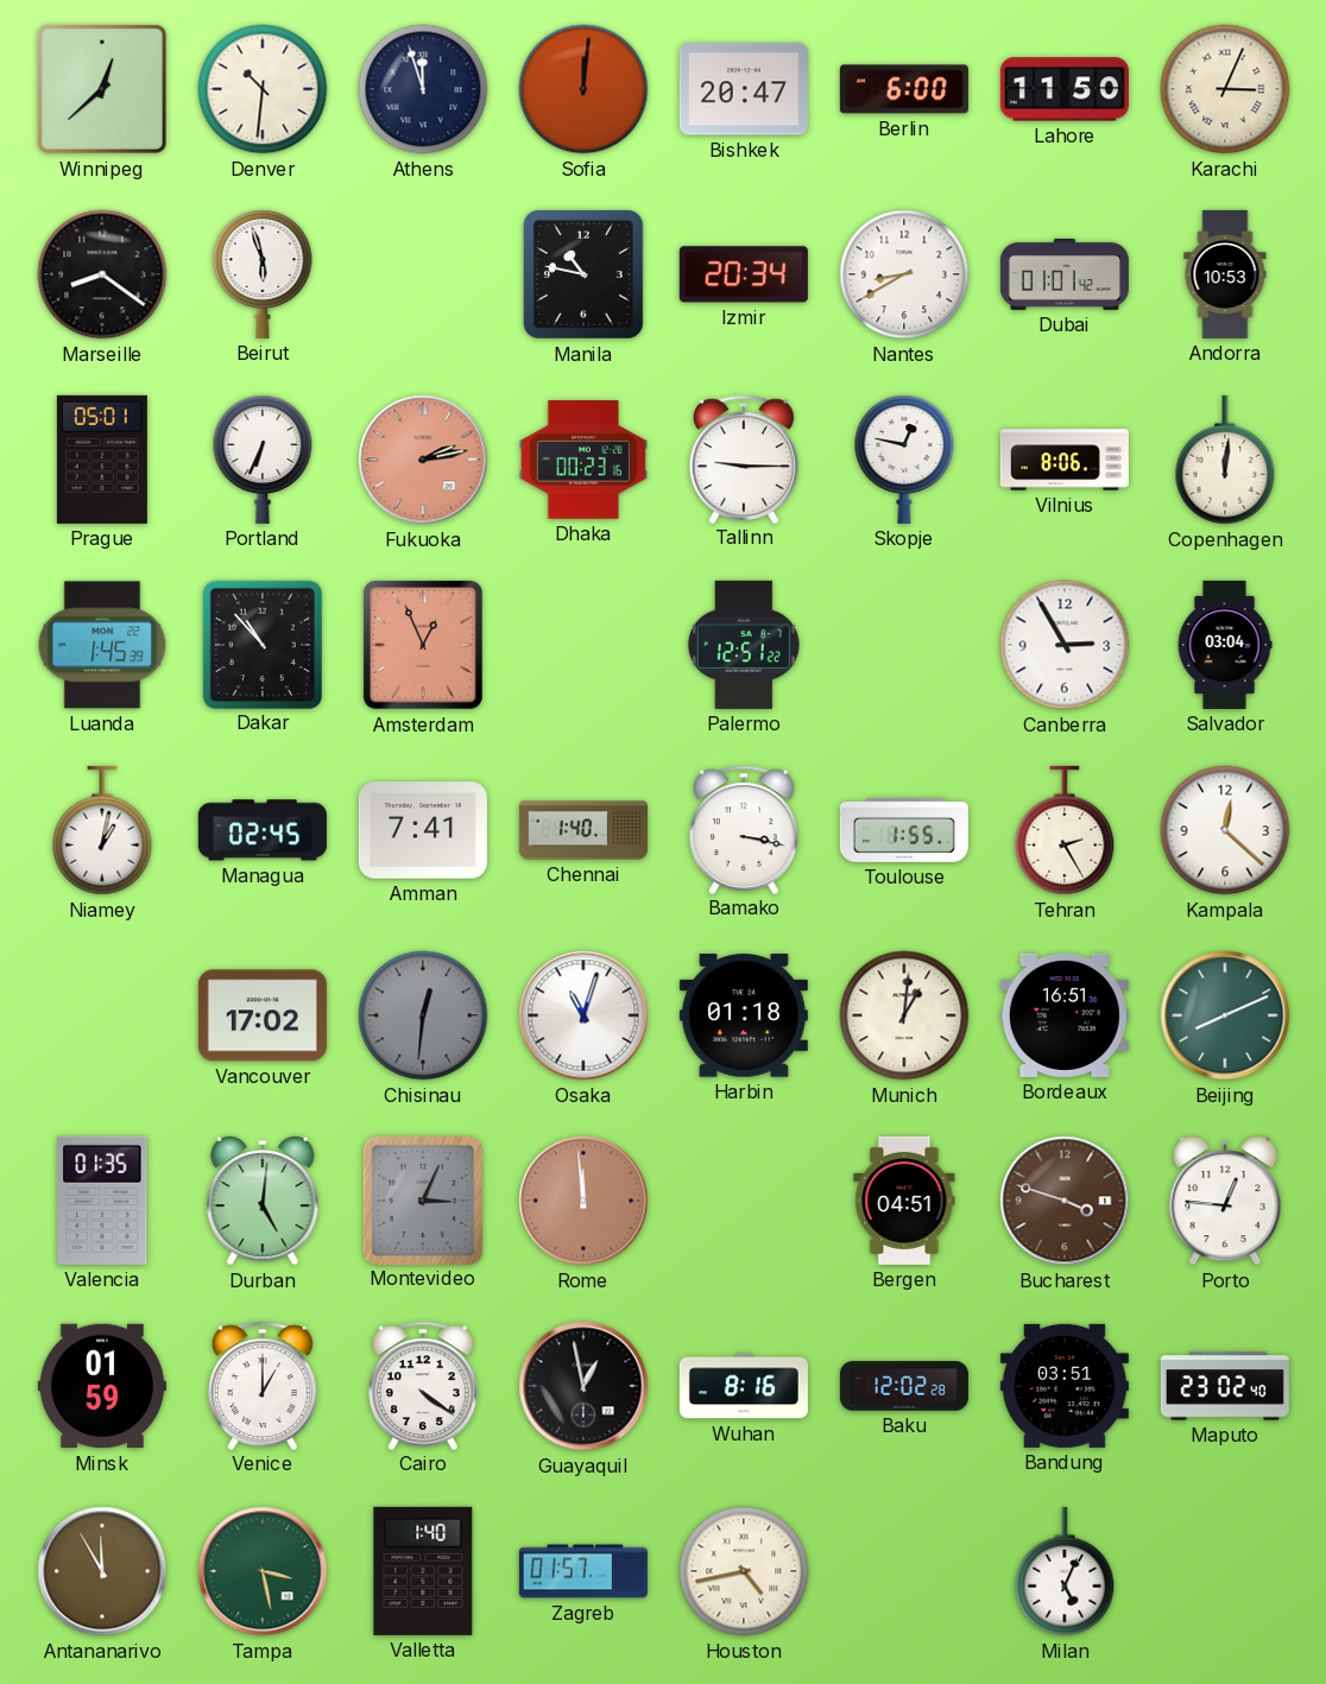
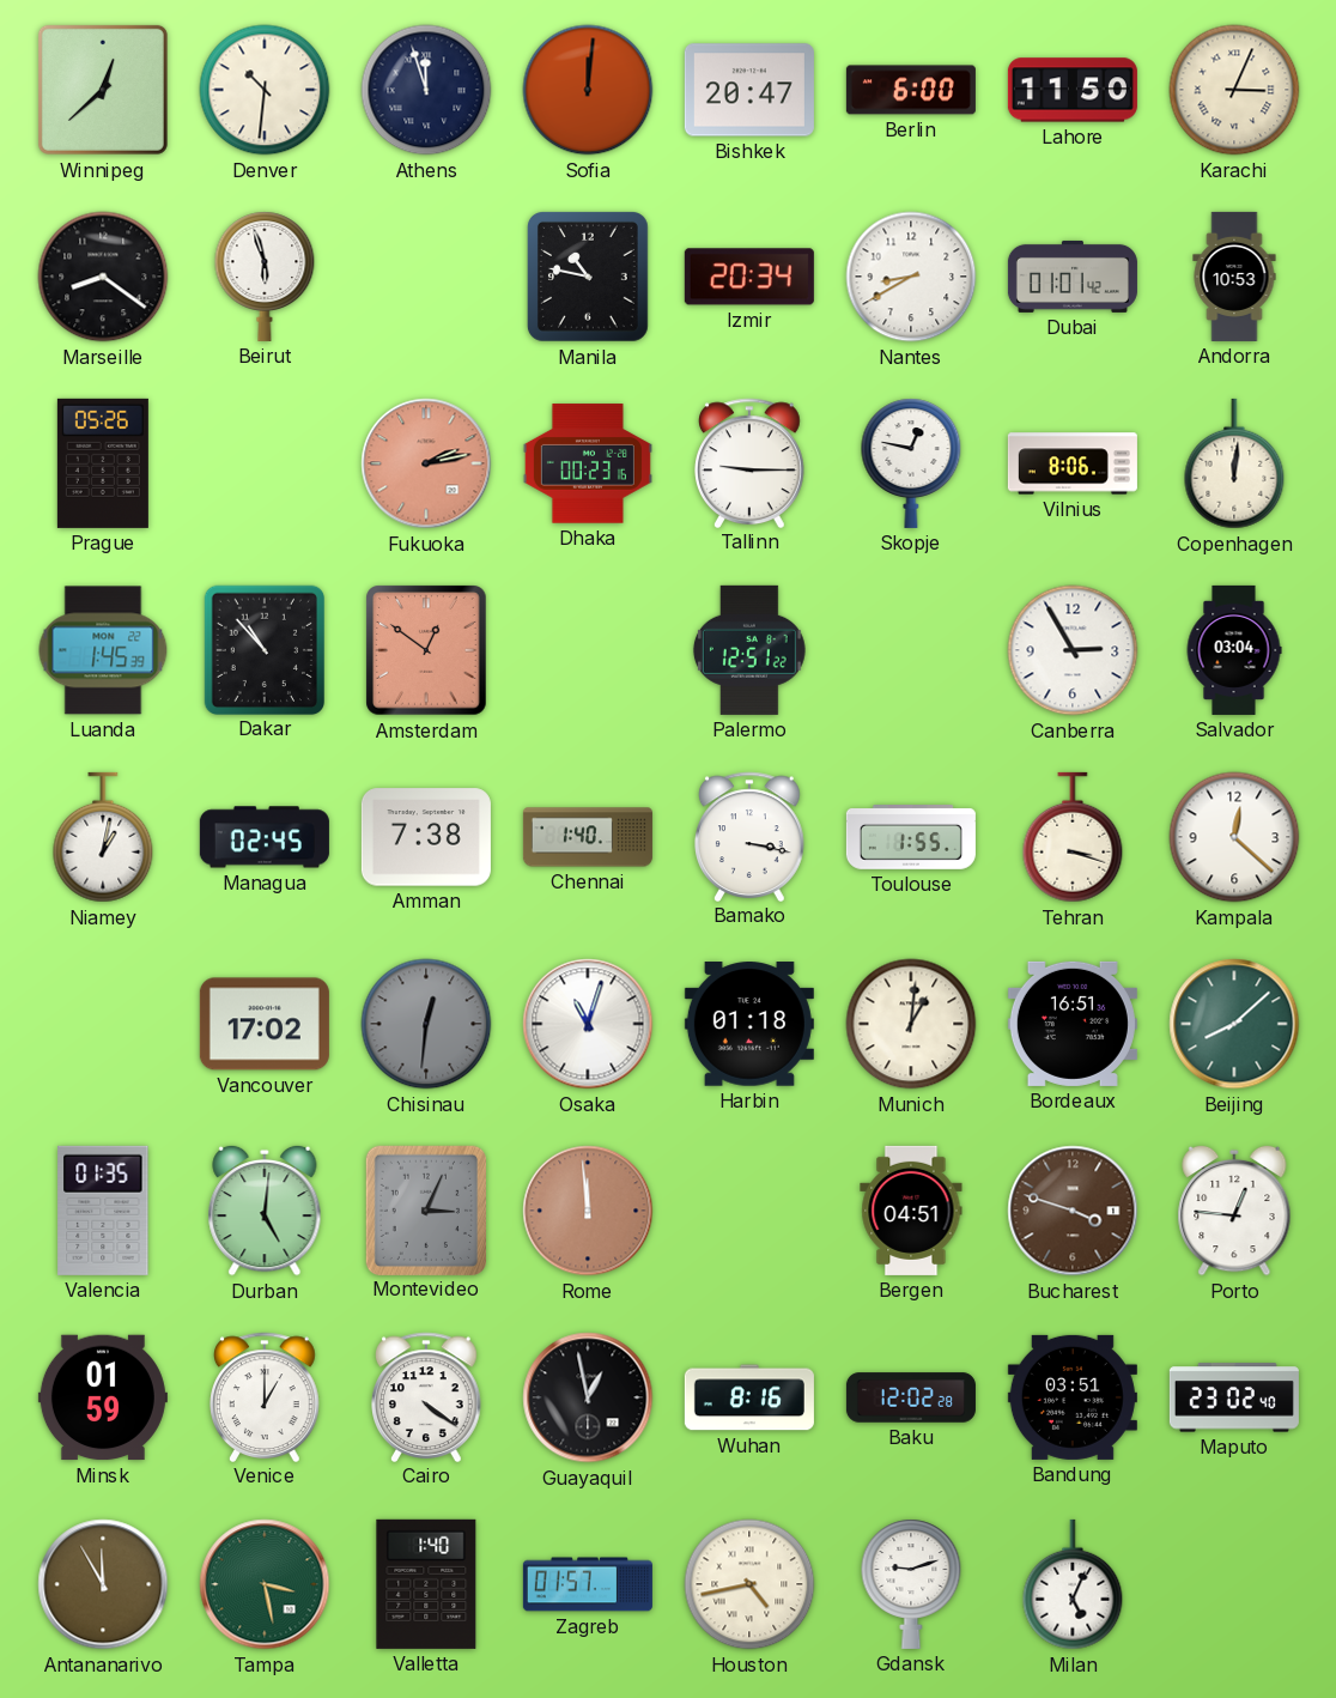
Prague: 05:01 -> 05:26
Portland: 6:34 -> none
Amsterdam: 12:56 -> 12:51
Amman: 7:41 -> 7:38
Tehran: 2:25 -> 3:18
Beijing: 8:11 -> 8:08
Gdansk: none -> 9:12
